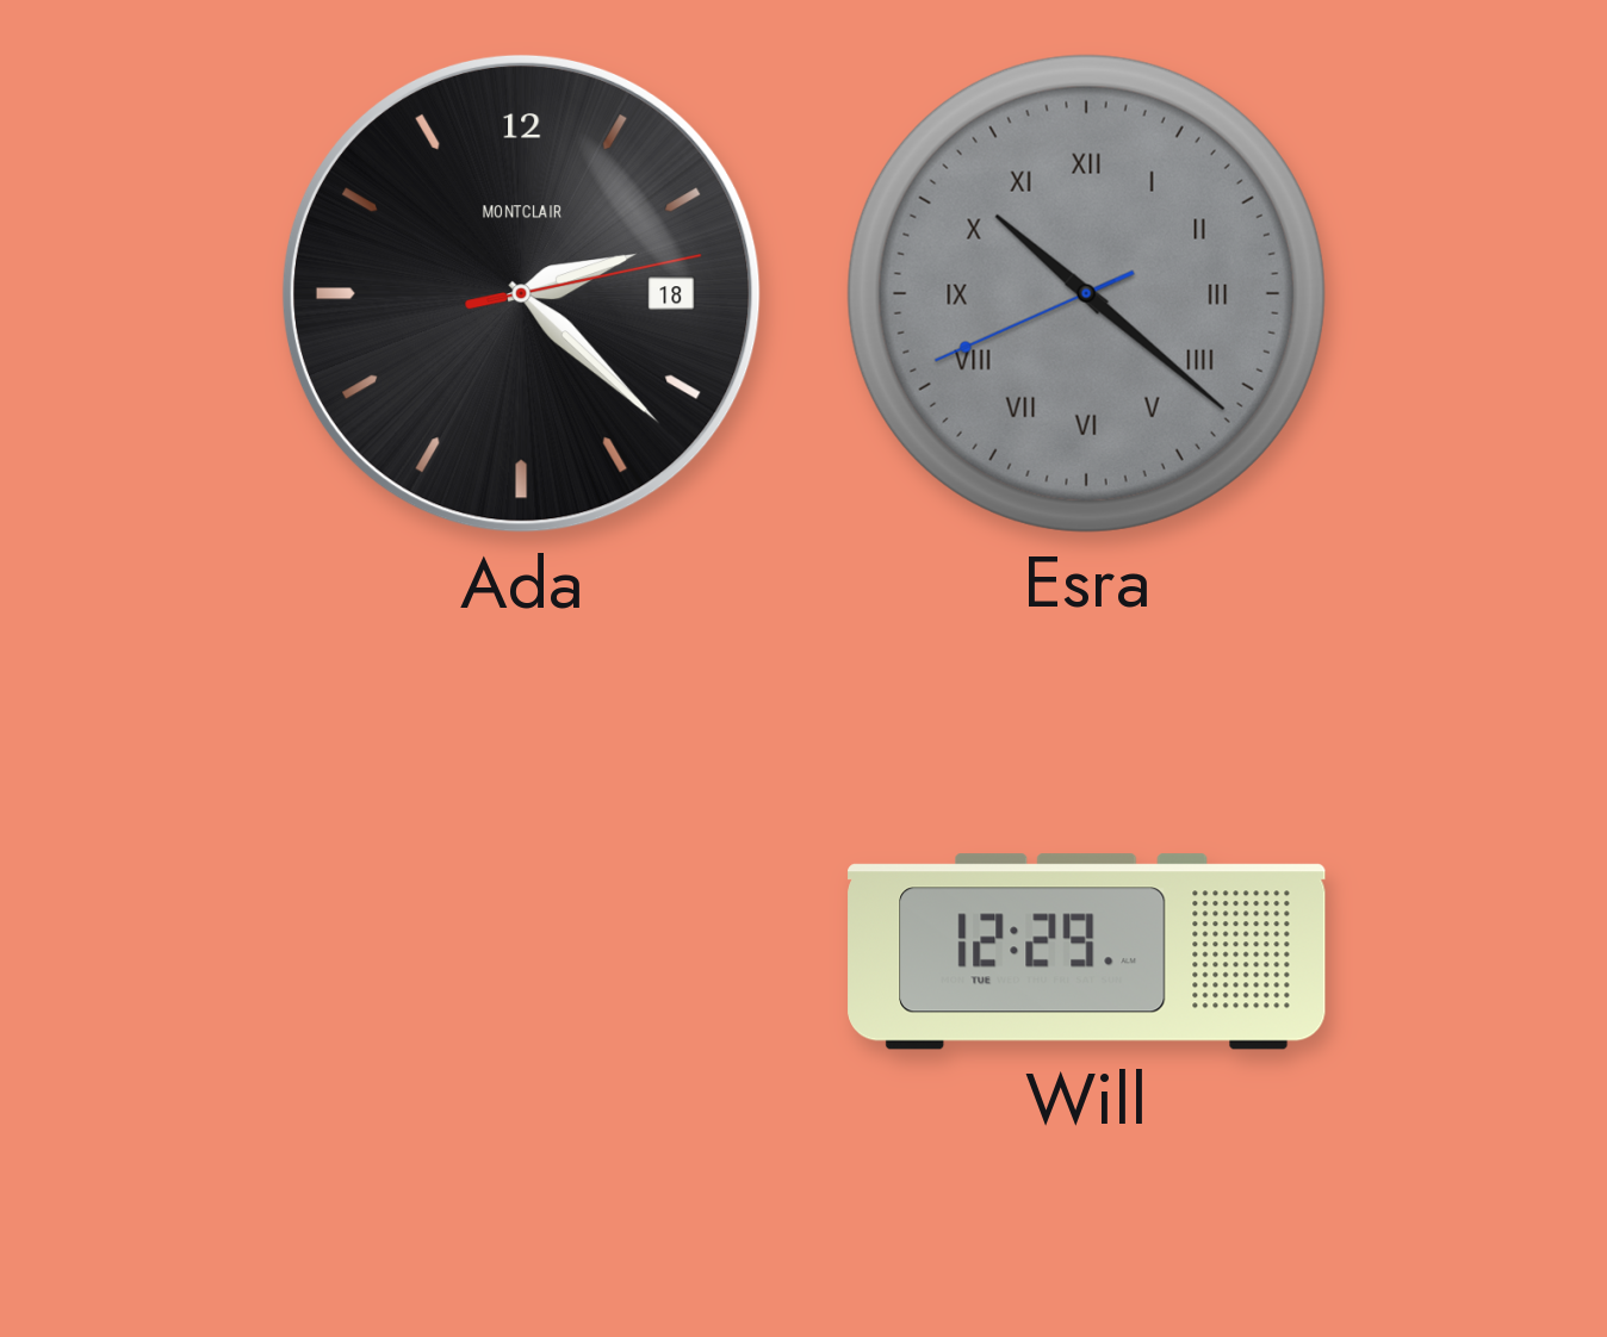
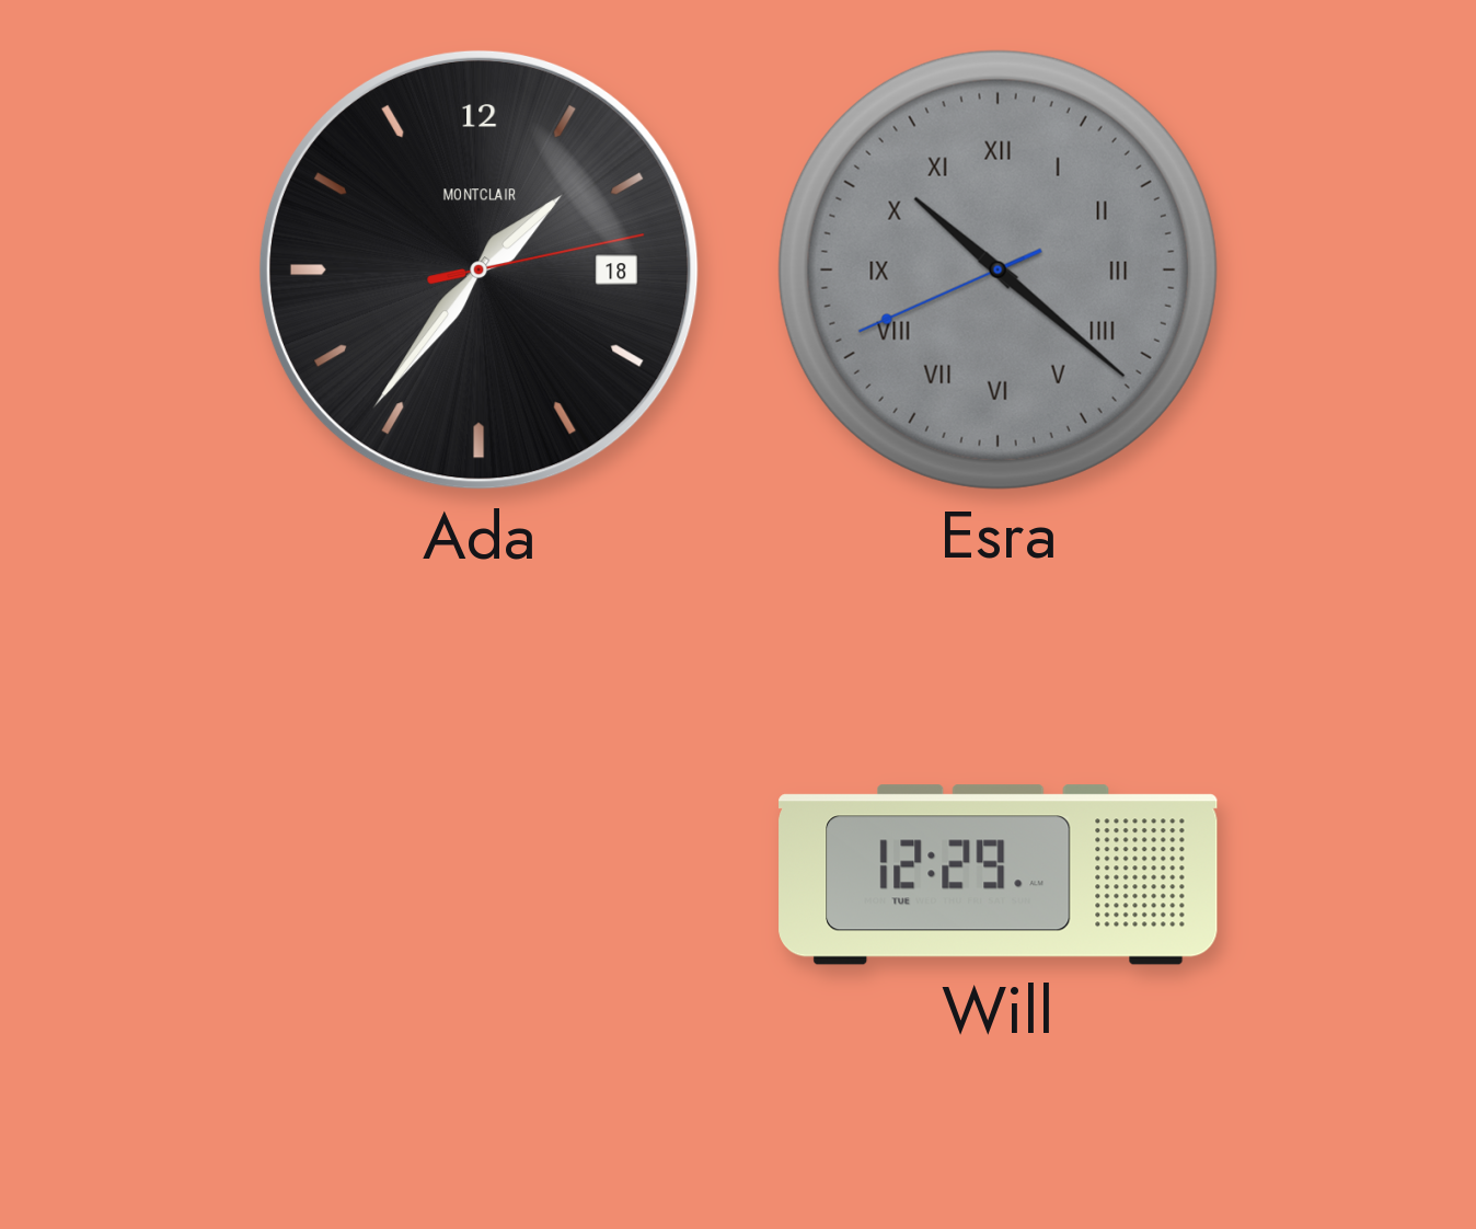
Ada: 2:22 -> 1:36
